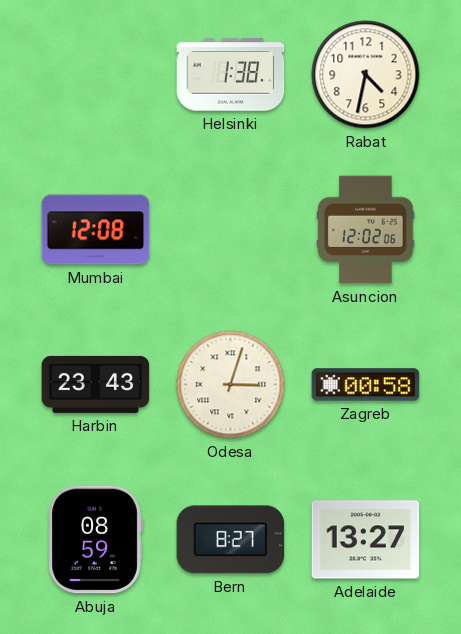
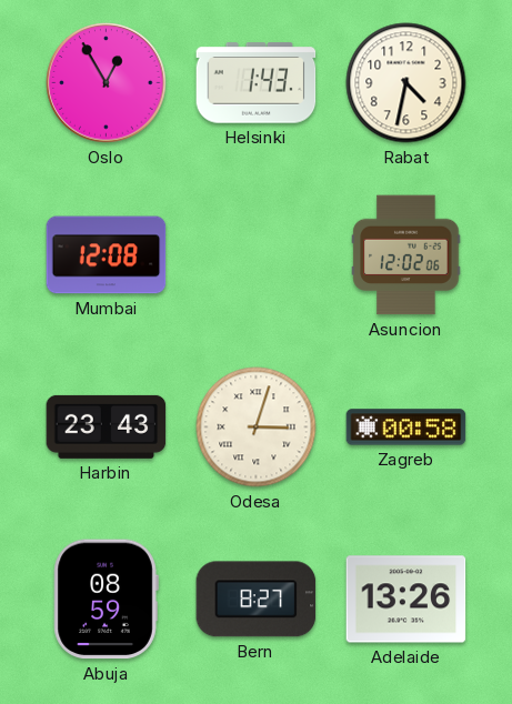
Oslo: none -> 12:55
Helsinki: 1:38 -> 1:43
Adelaide: 13:27 -> 13:26
